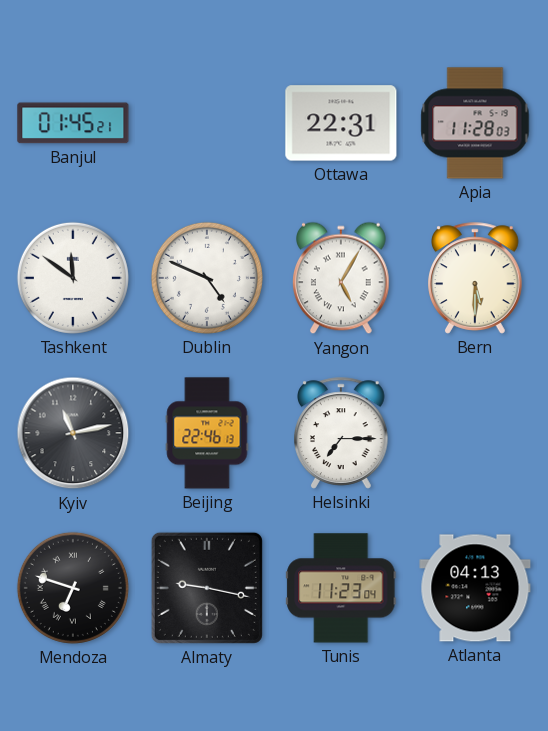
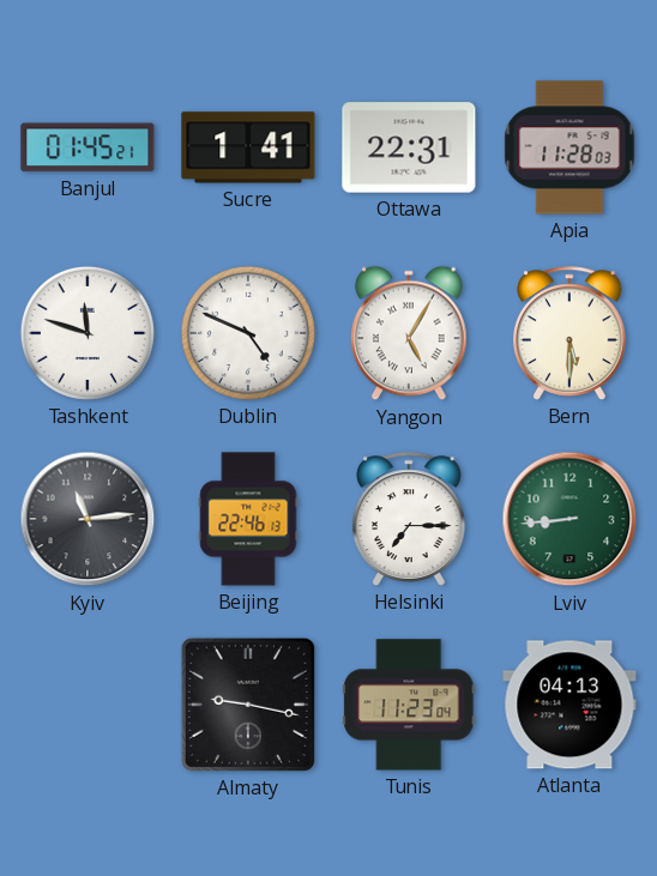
Sucre: none -> 1:41
Tashkent: 11:51 -> 11:48
Kyiv: 11:13 -> 11:14
Lviv: none -> 8:44
Mendoza: 6:48 -> none
